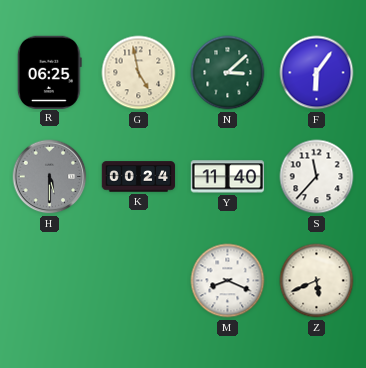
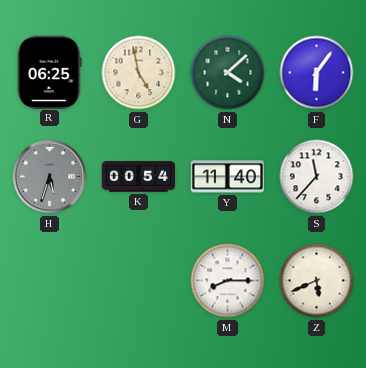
N: 3:08 -> 4:08
H: 5:30 -> 5:33
K: 00:24 -> 00:54
M: 8:19 -> 8:15
